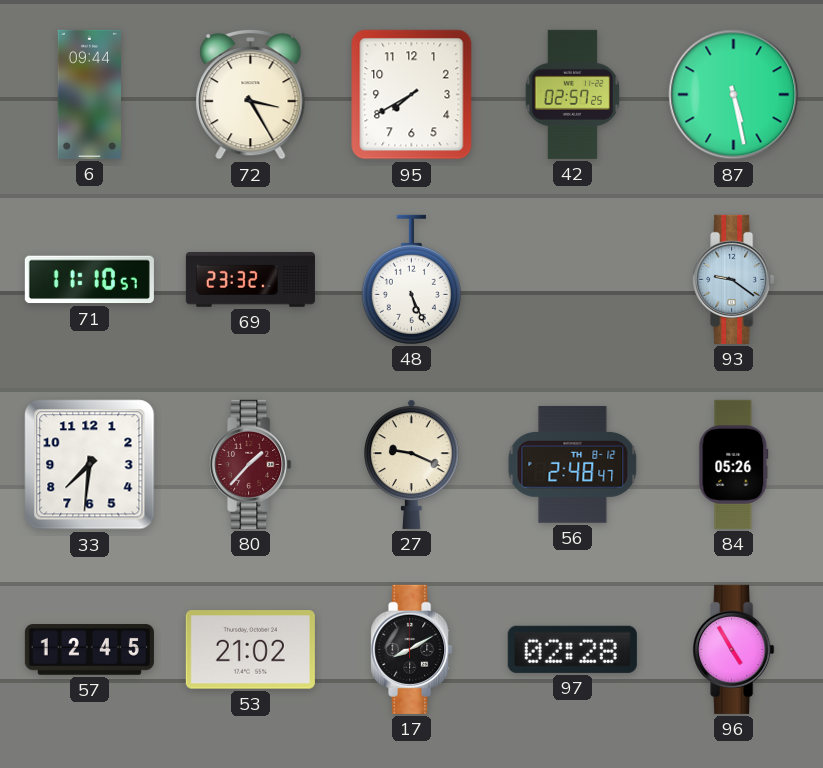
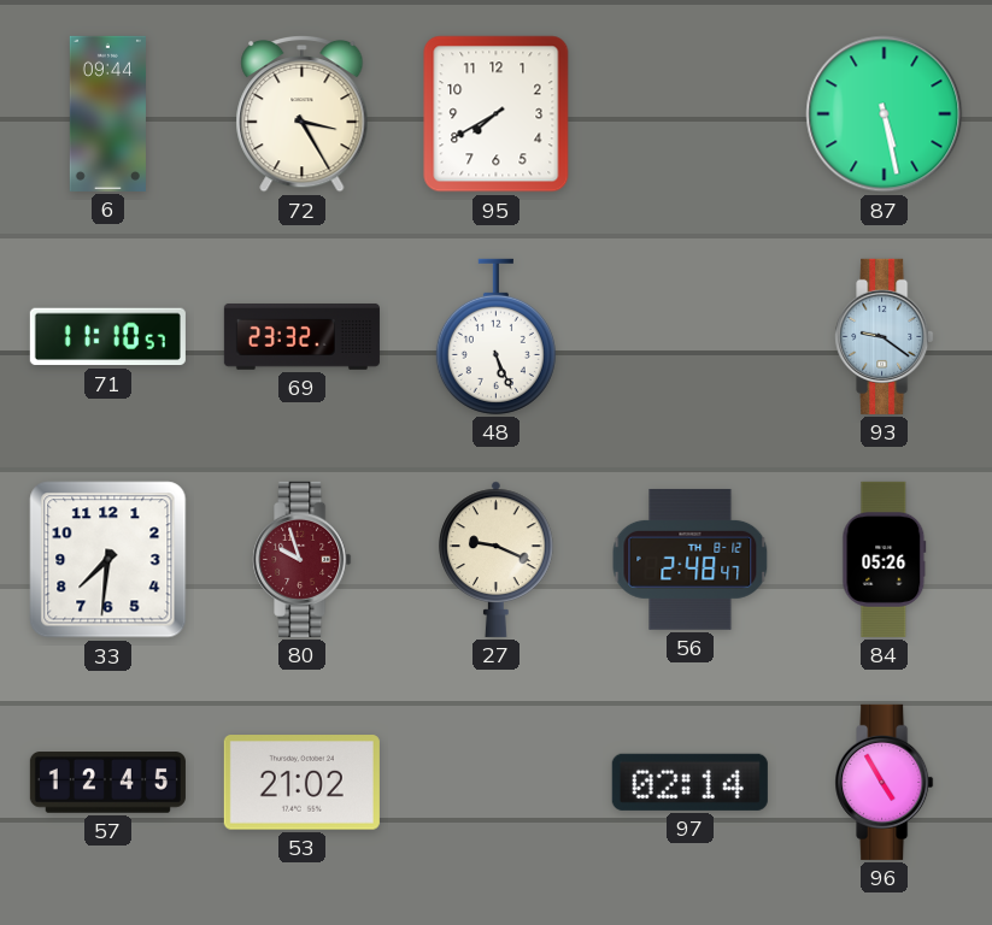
42: 02:57 -> none
80: 1:37 -> 9:57
17: 8:10 -> none
97: 02:28 -> 02:14
